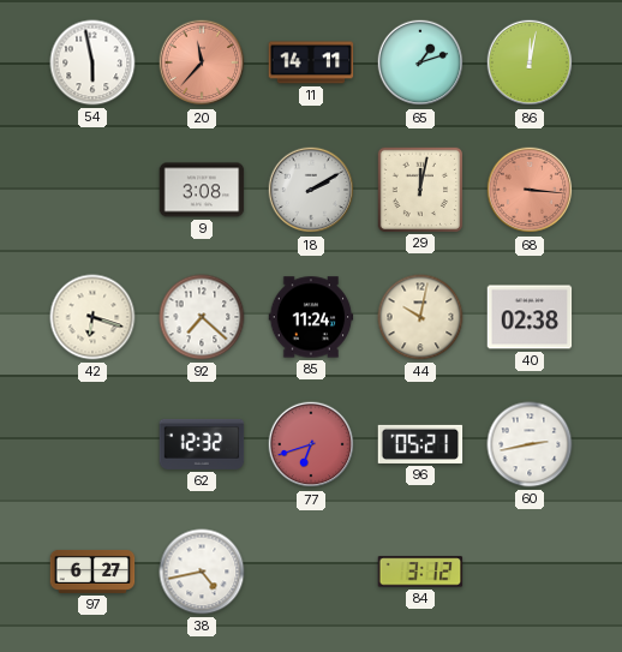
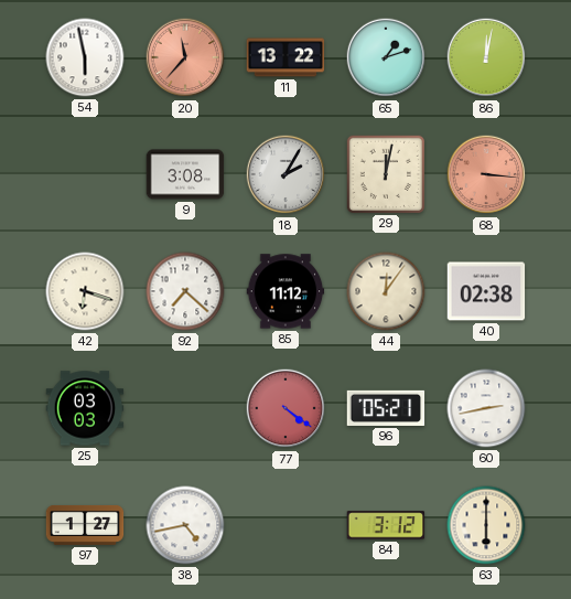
11: 14:11 -> 13:22
18: 2:10 -> 2:05
85: 11:24 -> 11:12
44: 10:02 -> 12:06
25: none -> 03:03
62: 12:32 -> none
77: 6:42 -> 4:21
97: 6:27 -> 1:27
63: none -> 6:00
